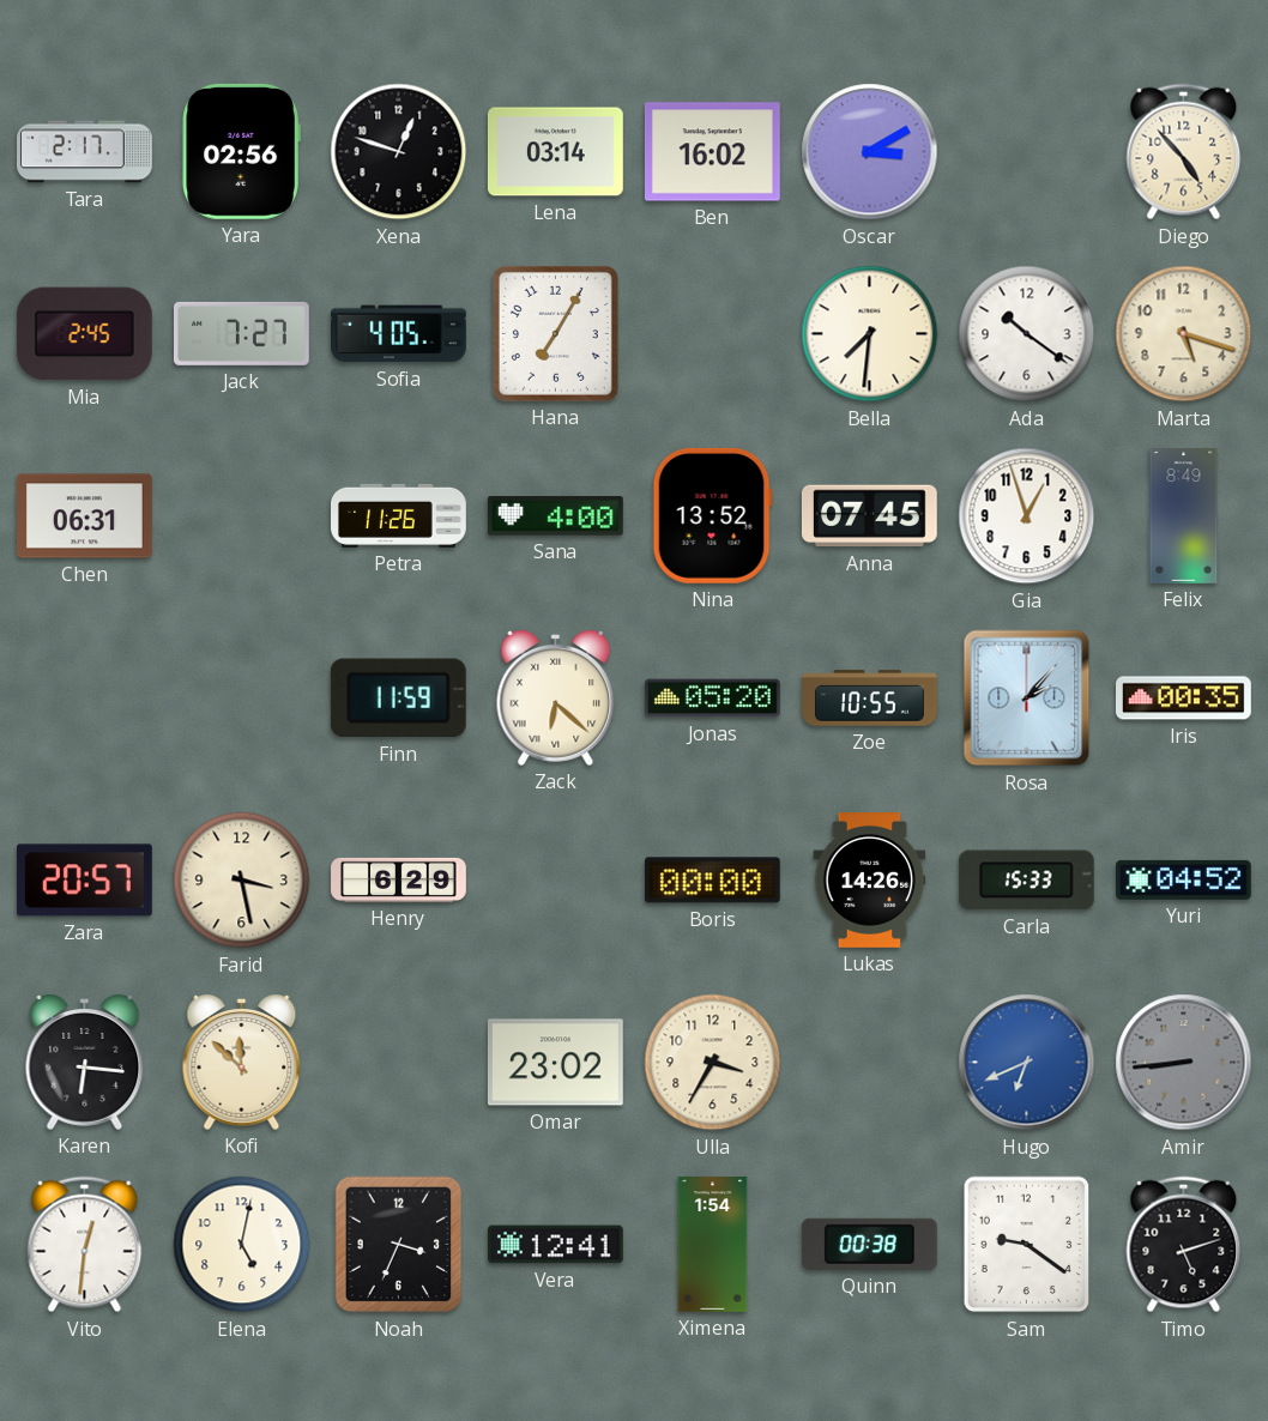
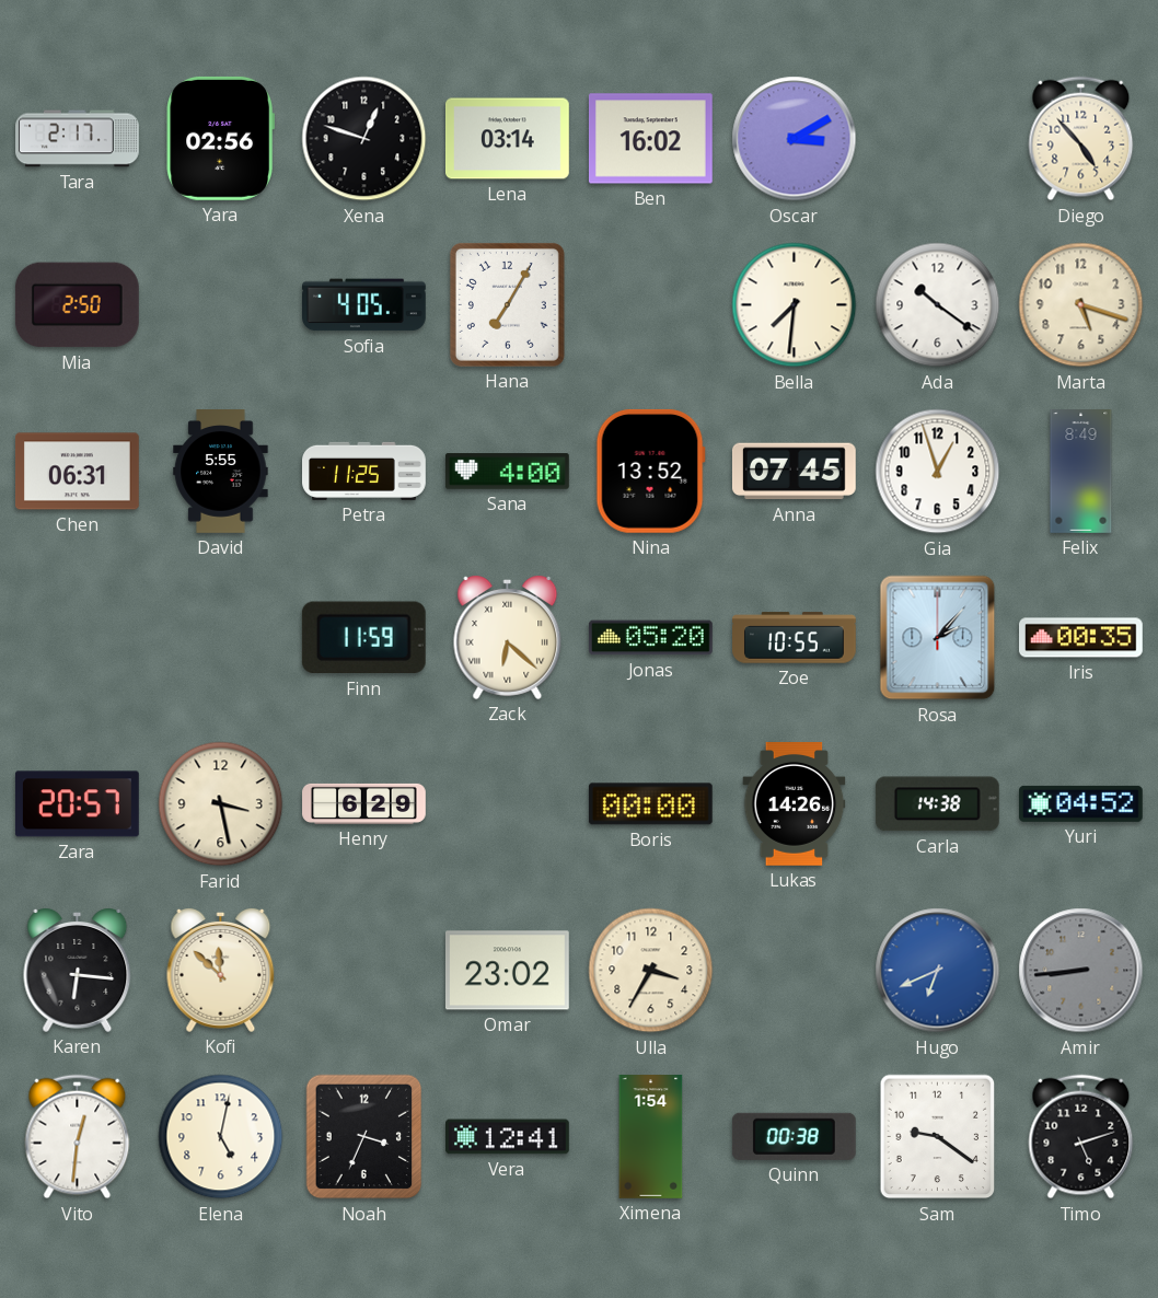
Mia: 2:45 -> 2:50
Jack: 7:27 -> none
David: none -> 5:55
Petra: 11:26 -> 11:25
Carla: 15:33 -> 14:38
